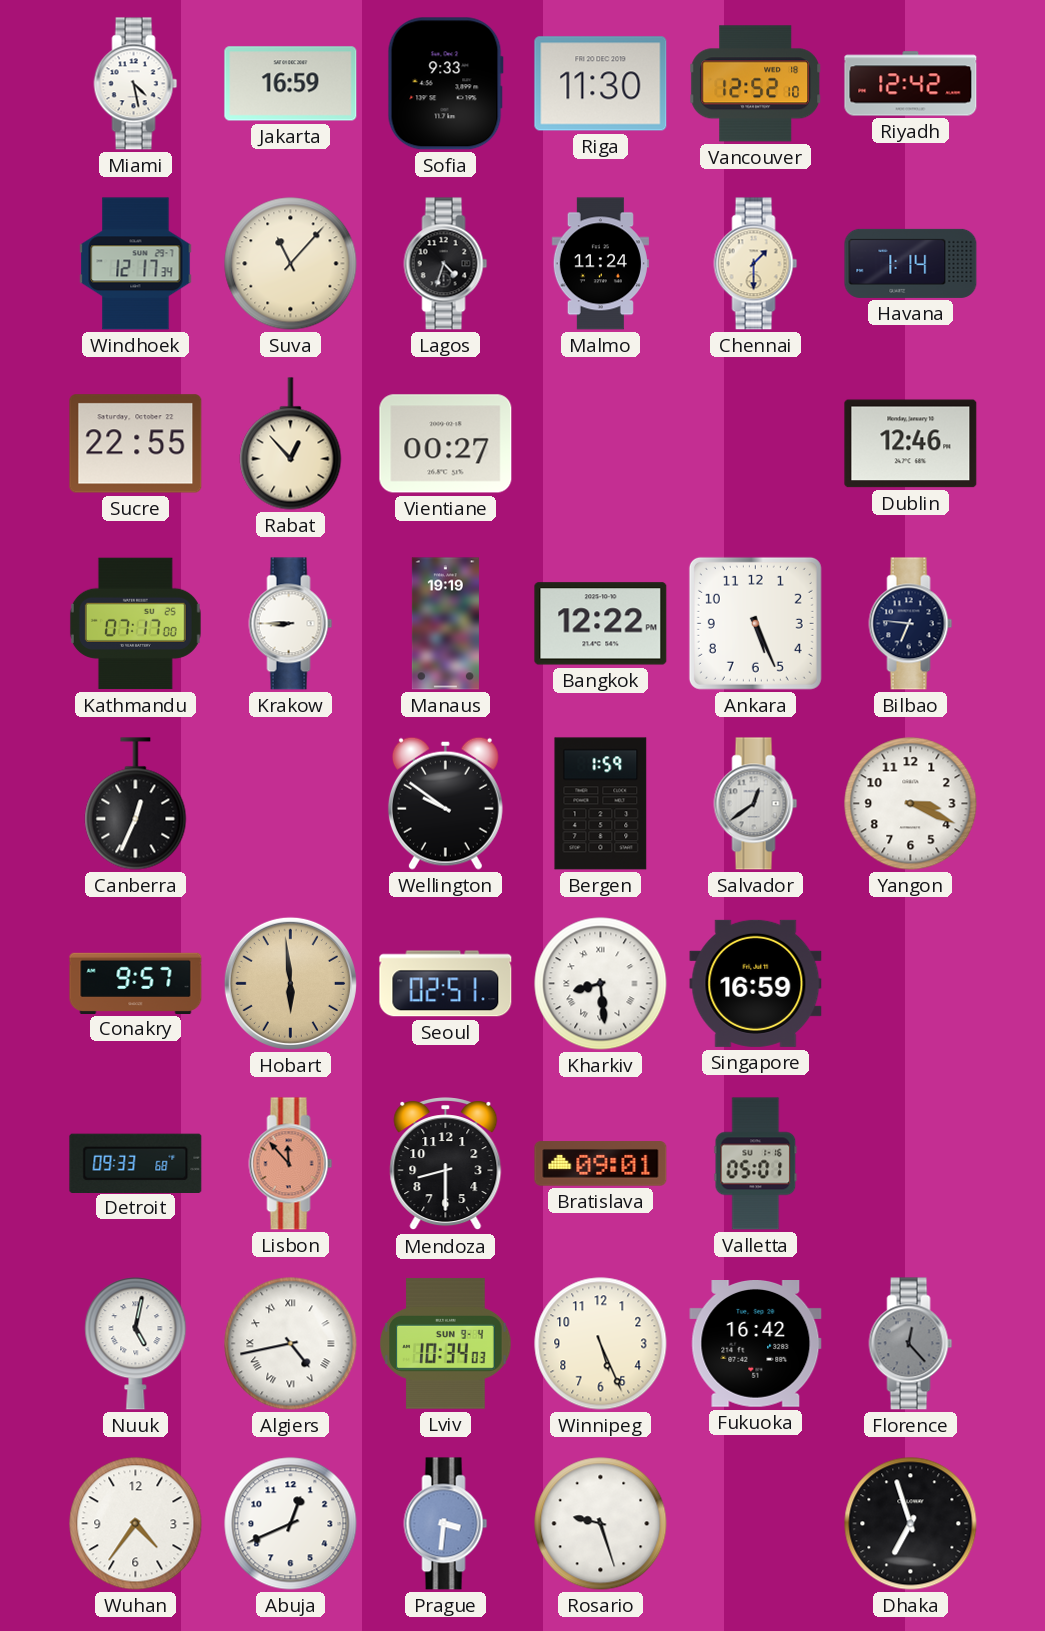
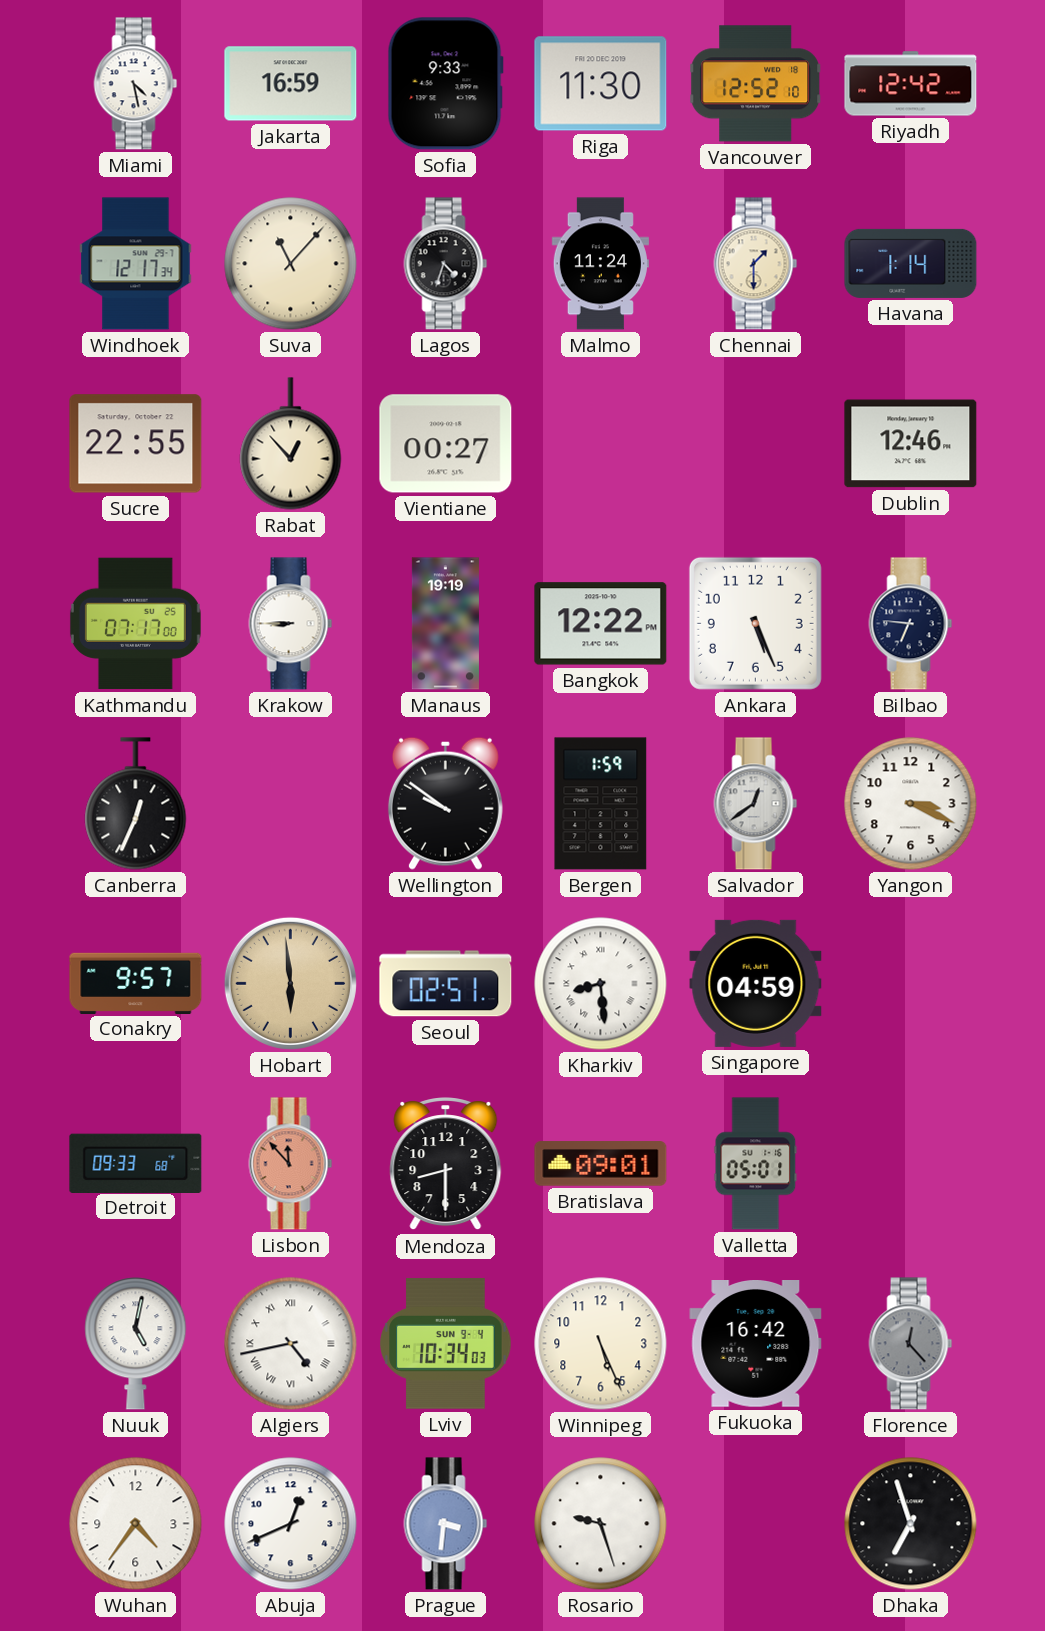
Singapore: 16:59 -> 04:59
